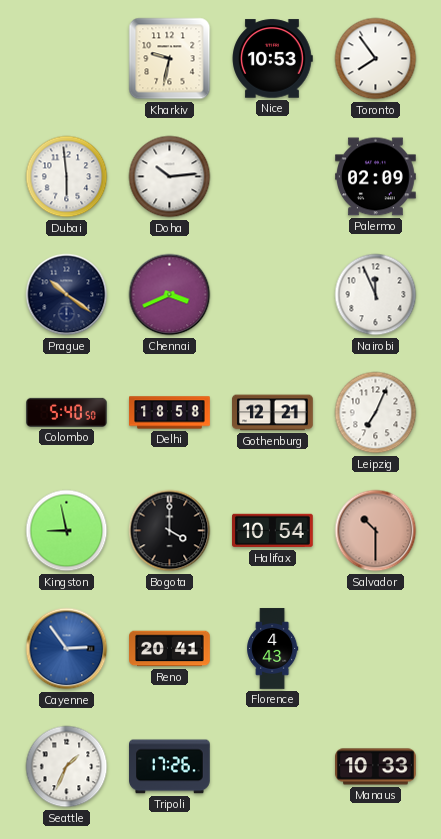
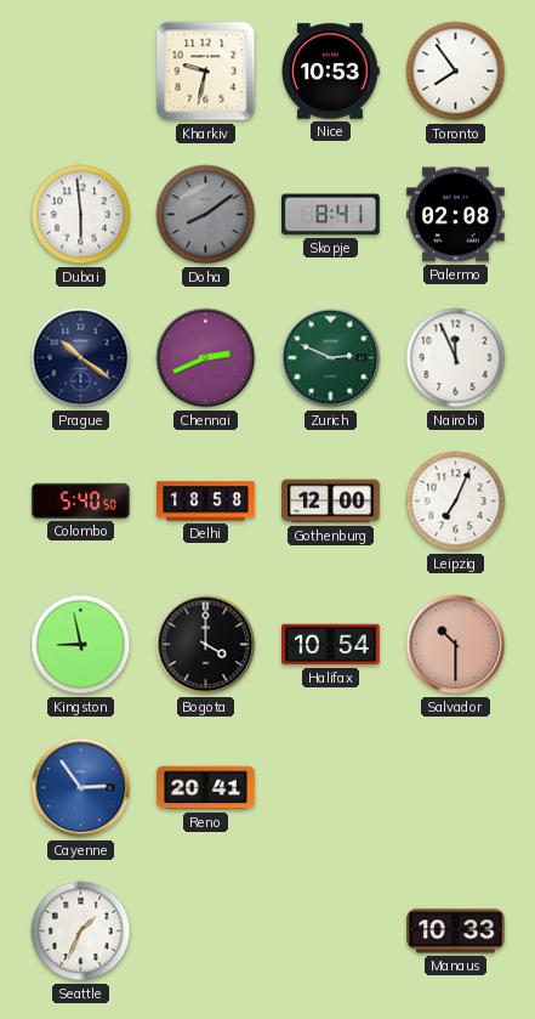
Doha: 10:14 -> 8:09
Doha dial: white -> grey
Skopje: none -> 8:41
Palermo: 02:09 -> 02:08
Chennai: 3:41 -> 2:41
Zurich: none -> 2:49
Gothenburg: 12:21 -> 12:00
Florence: 4:43 -> none
Tripoli: 17:26 -> none
